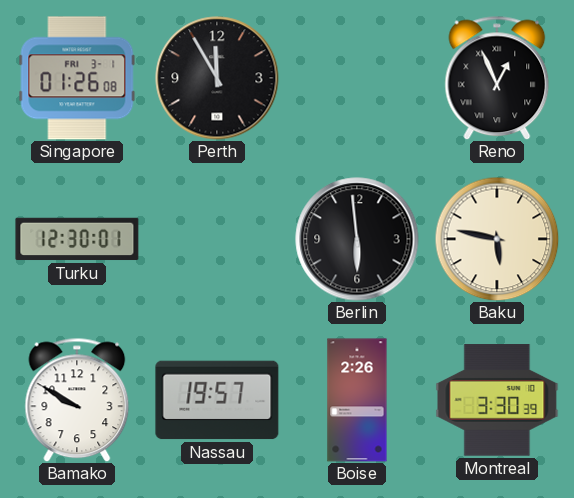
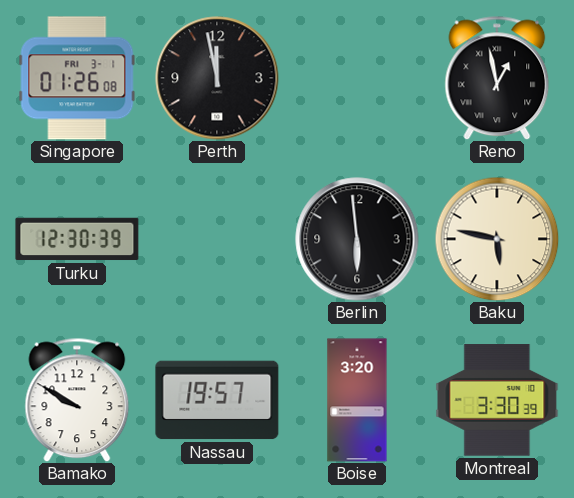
Perth: 11:55 -> 11:58
Reno: 12:56 -> 12:58
Turku: 12:30:01 -> 12:30:39
Boise: 2:26 -> 3:20
